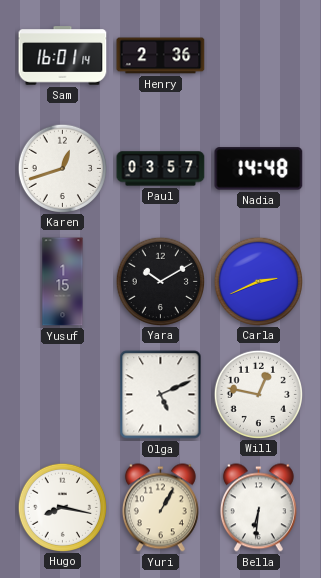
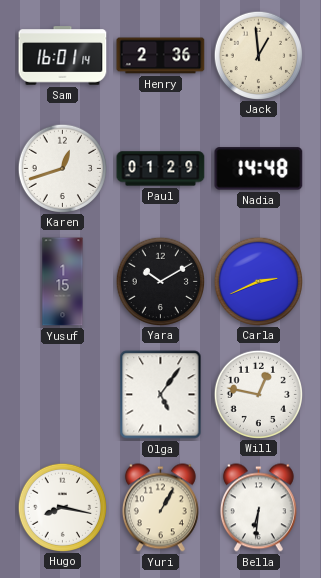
Jack: none -> 12:59
Paul: 03:57 -> 01:29
Olga: 5:11 -> 5:06
